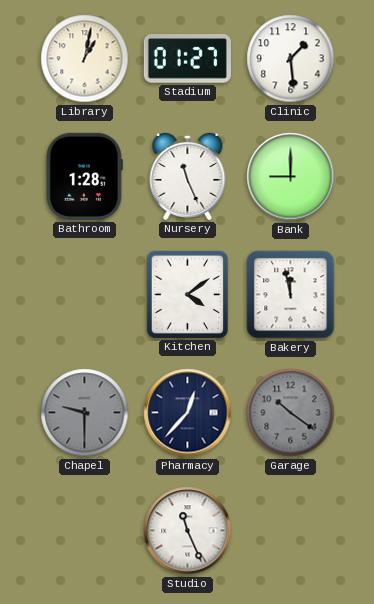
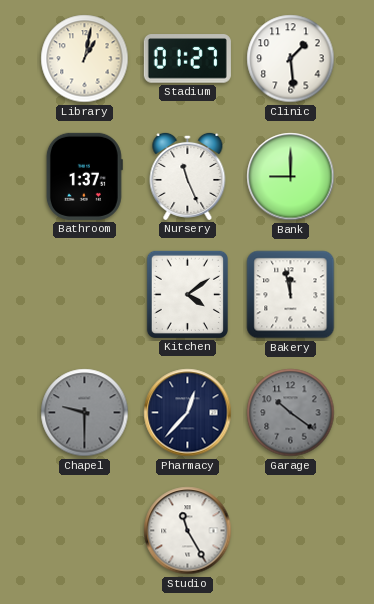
Bathroom: 1:28 -> 1:37
Studio: 11:26 -> 11:25
